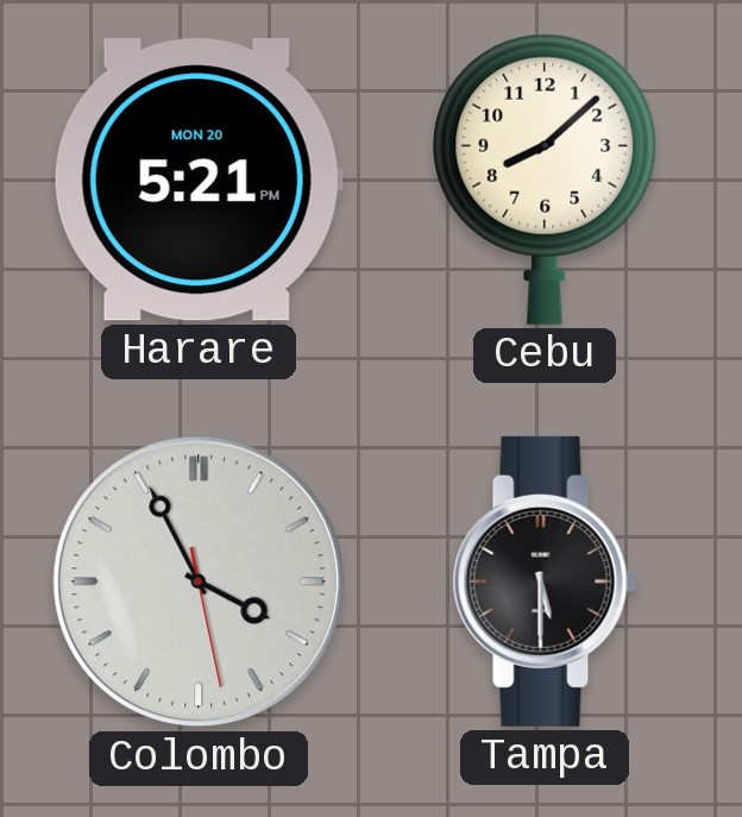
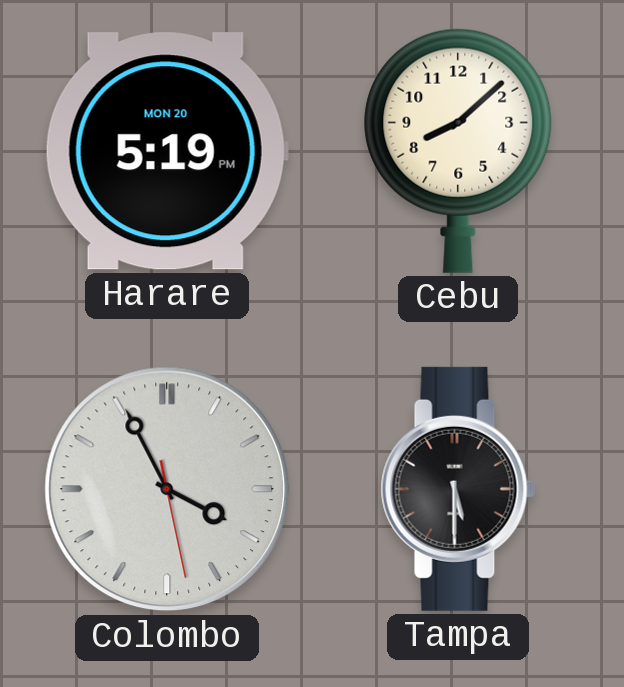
Harare: 5:21 -> 5:19
